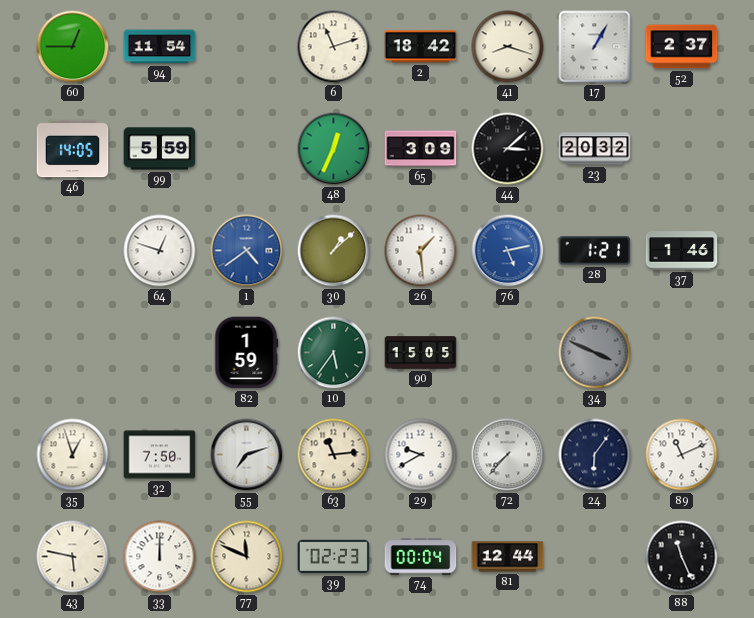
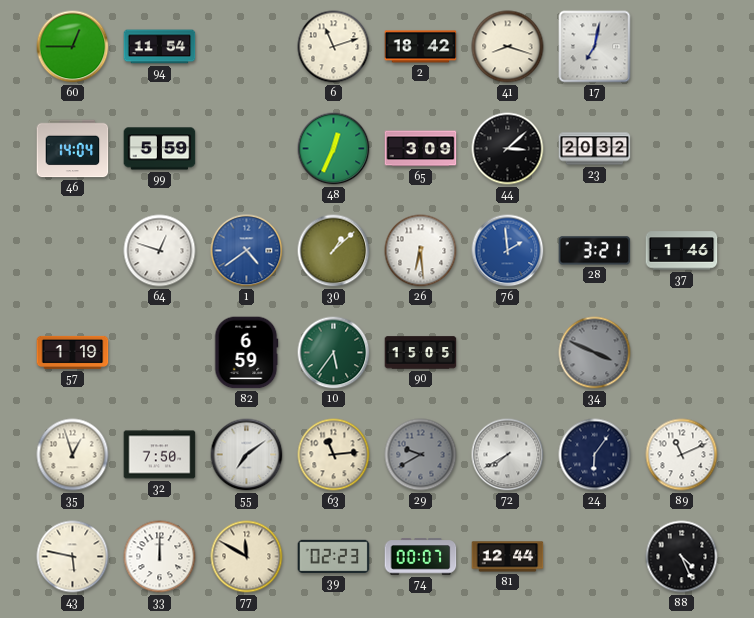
17: 1:05 -> 7:02
52: 2:37 -> none
46: 14:05 -> 14:04
26: 1:29 -> 6:29
76: 5:13 -> 1:59
28: 1:21 -> 3:21
57: none -> 1:19
82: 1:59 -> 6:59
55: 7:12 -> 7:09
29 dial: white -> grey
72: 7:37 -> 7:40
77: 11:49 -> 11:50
74: 00:04 -> 00:07
88: 11:26 -> 4:26
